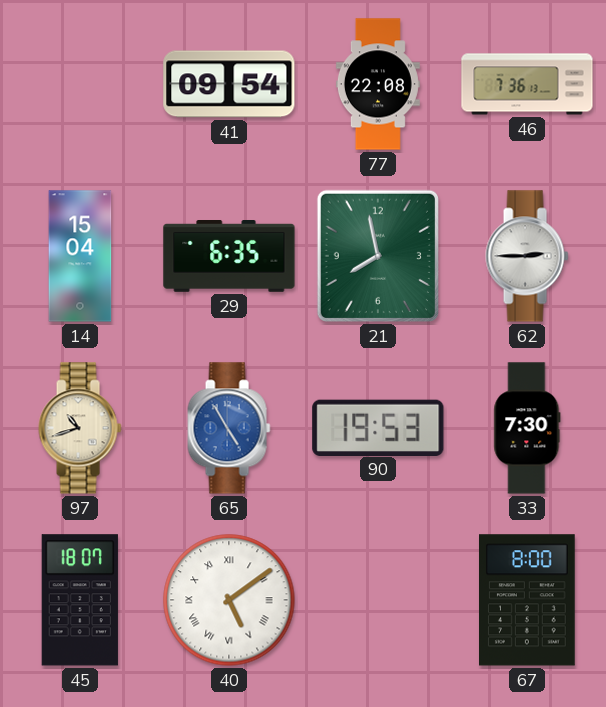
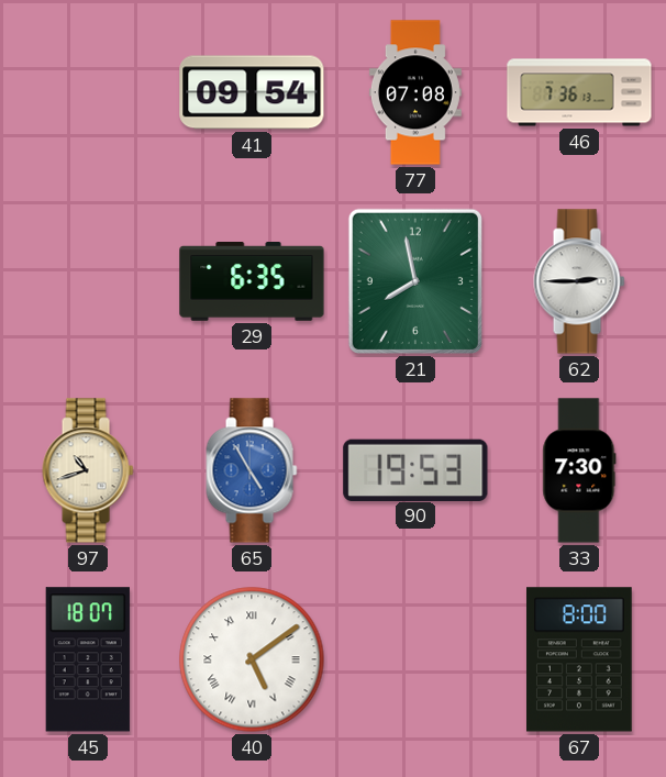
77: 22:08 -> 07:08
14: 15:04 -> none
